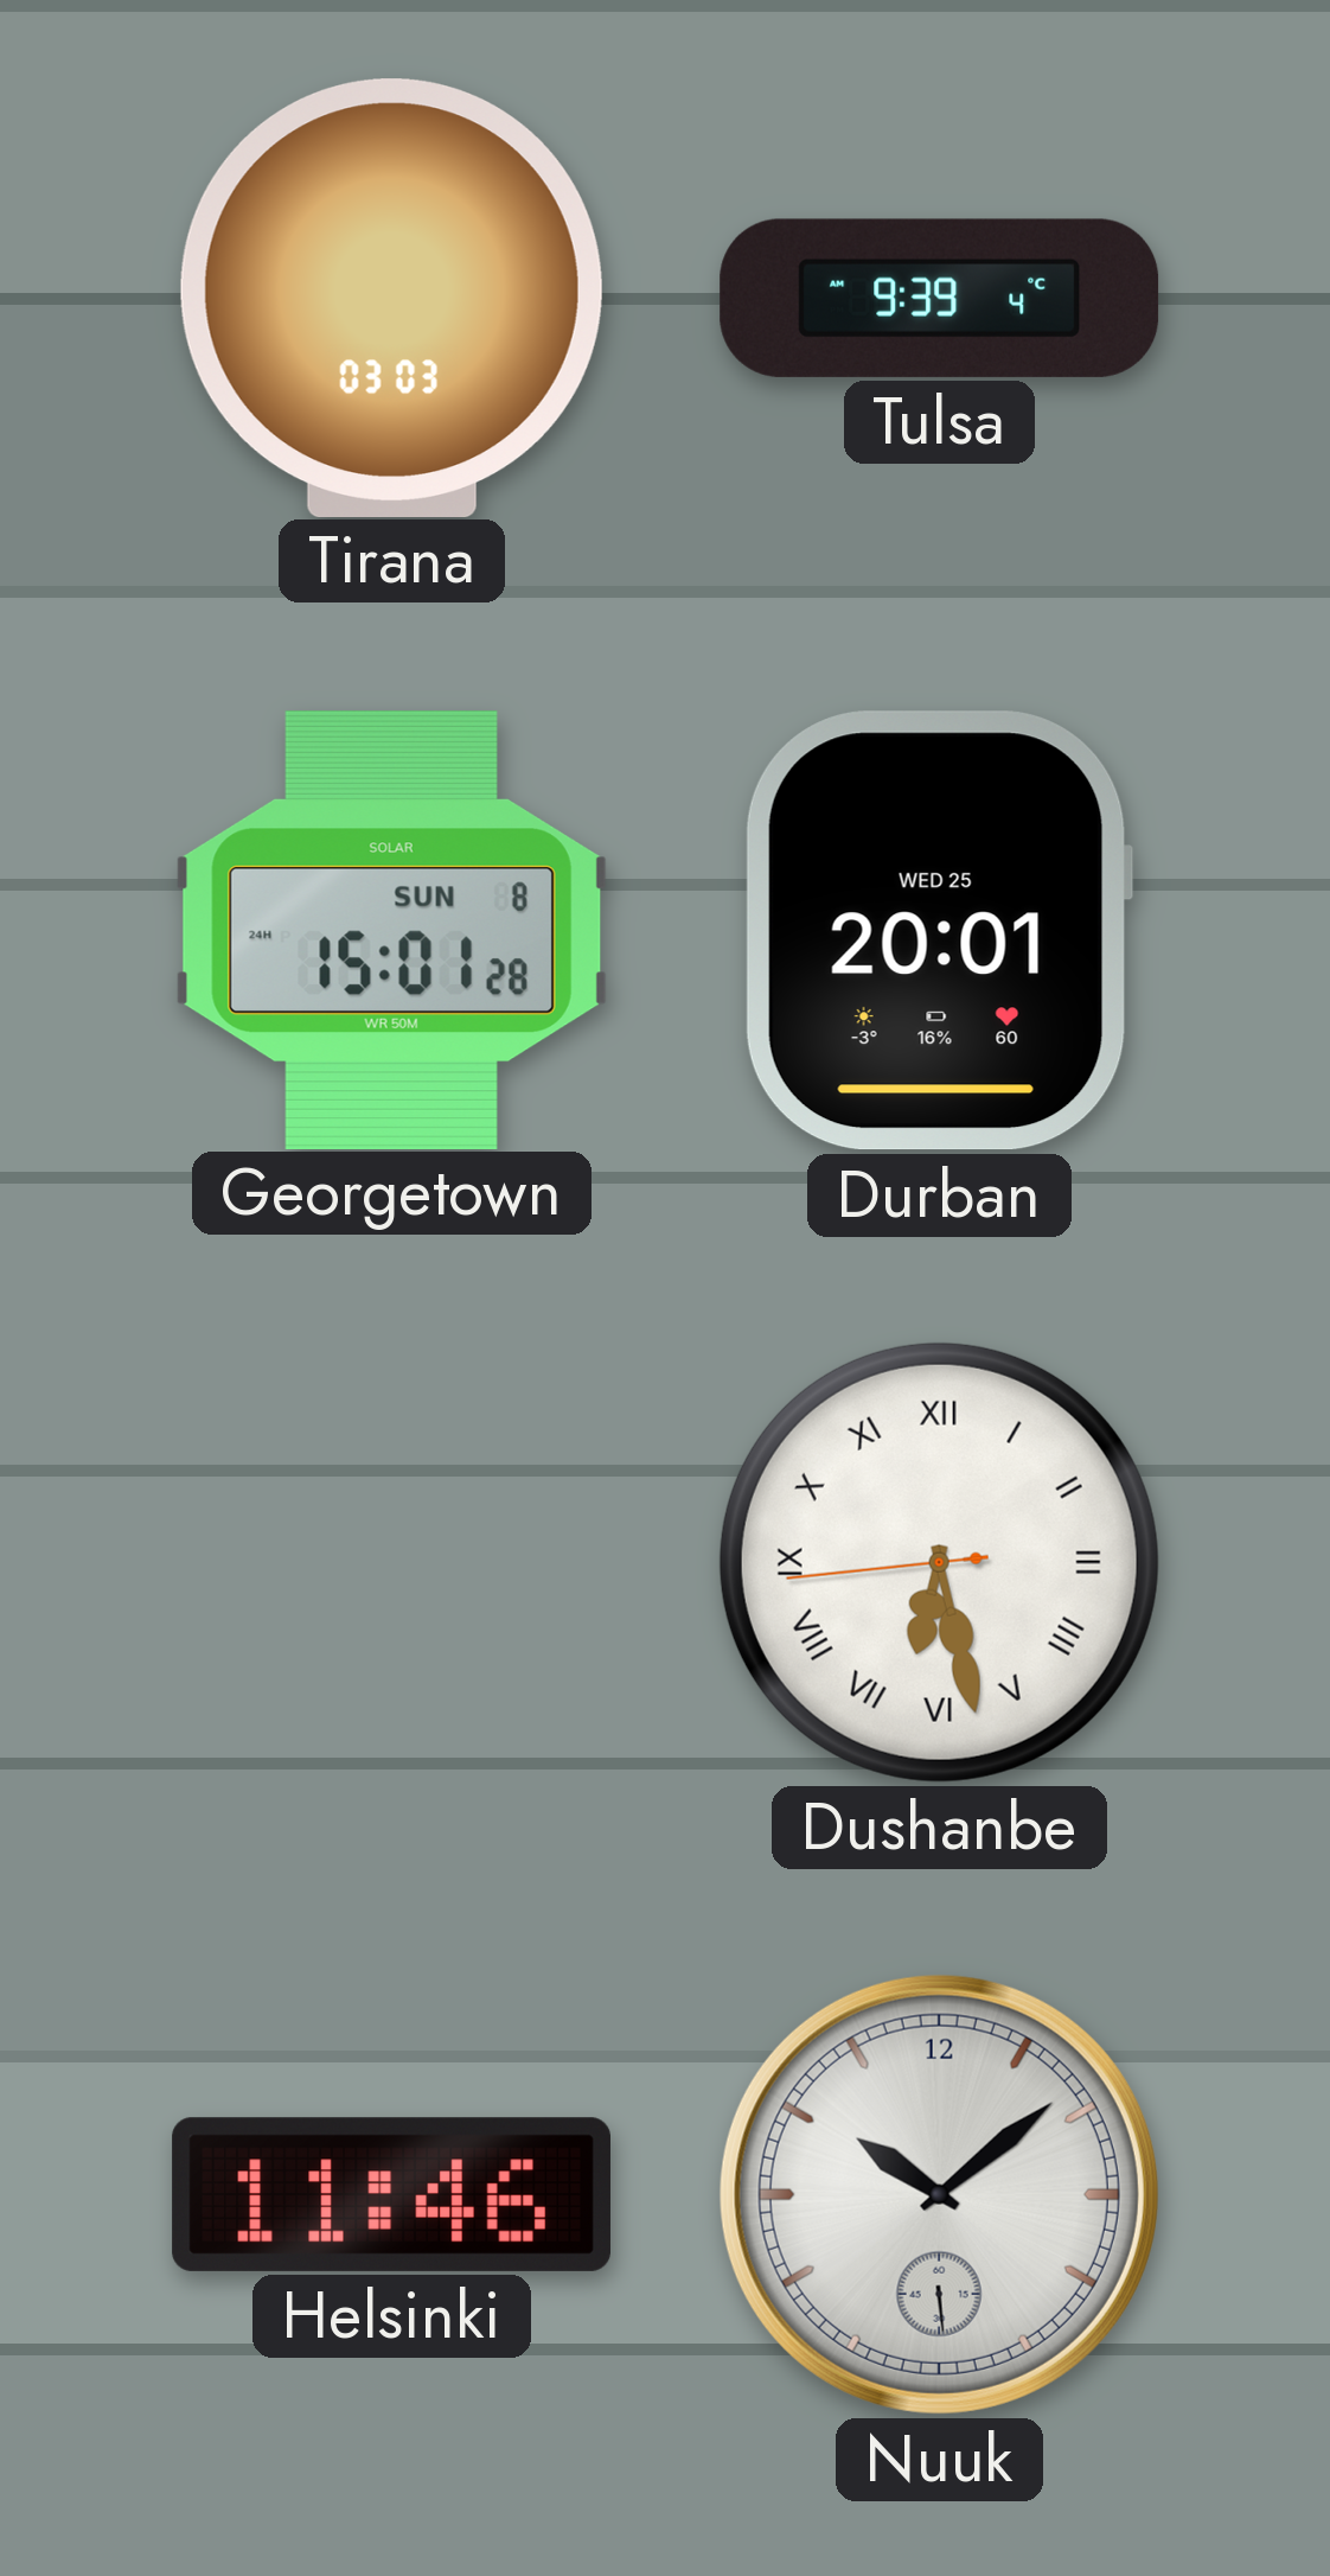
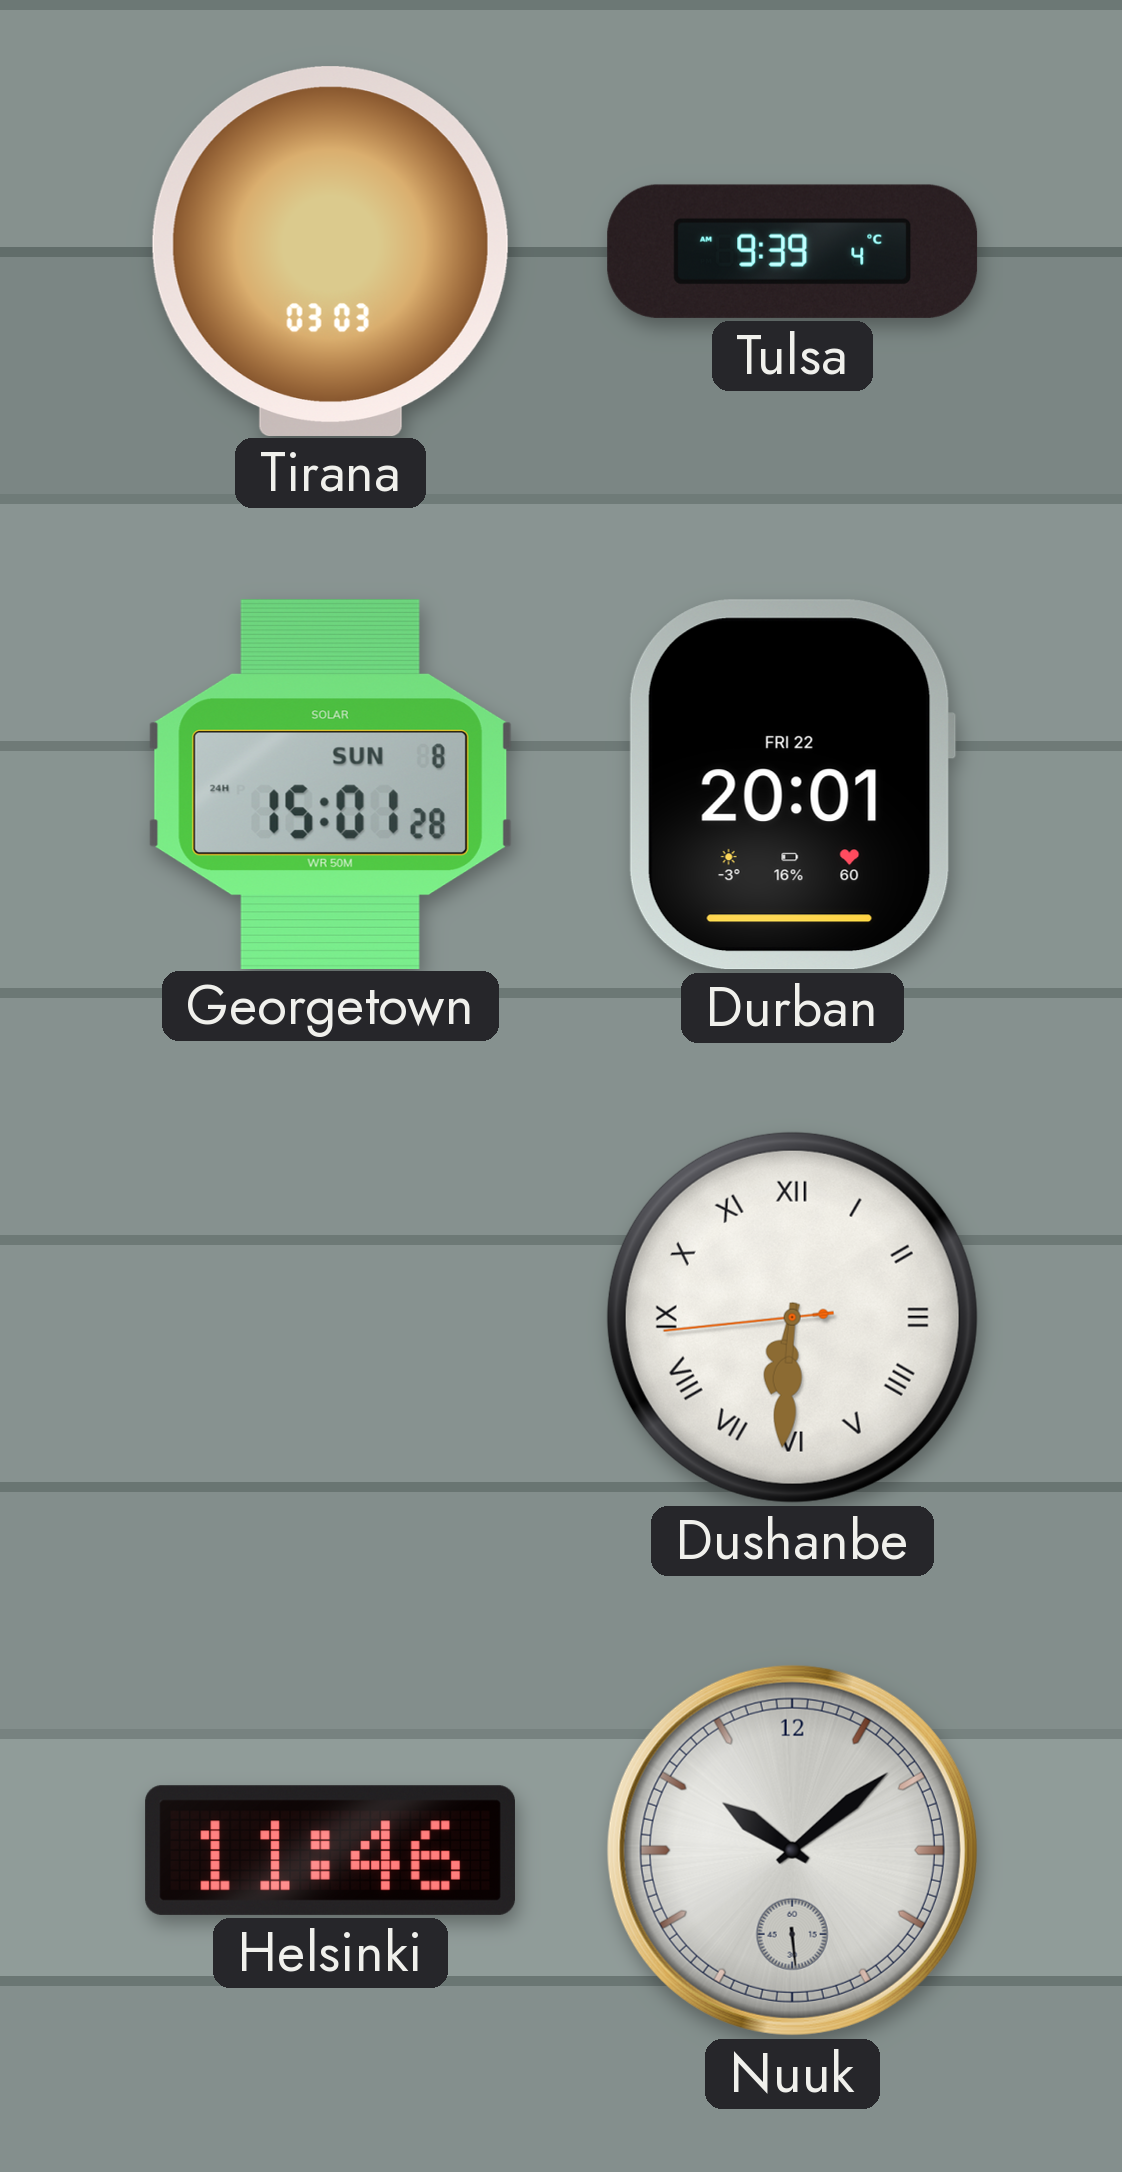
Durban date: WED 25 -> FRI 22
Dushanbe: 6:27 -> 6:30
